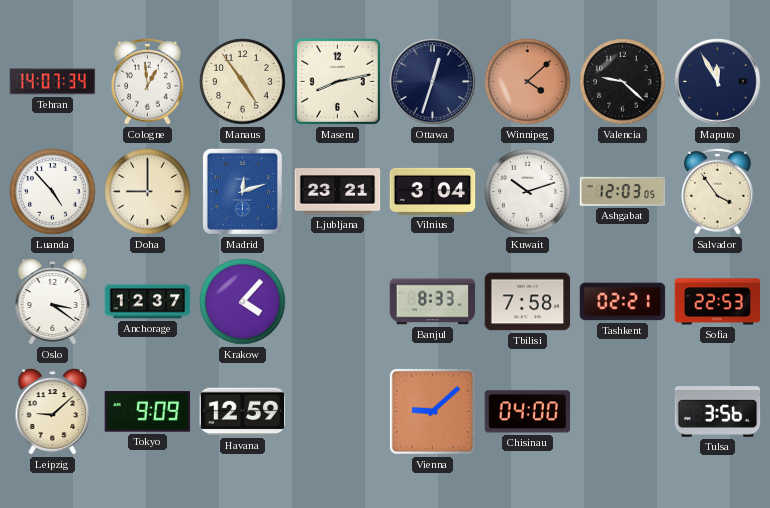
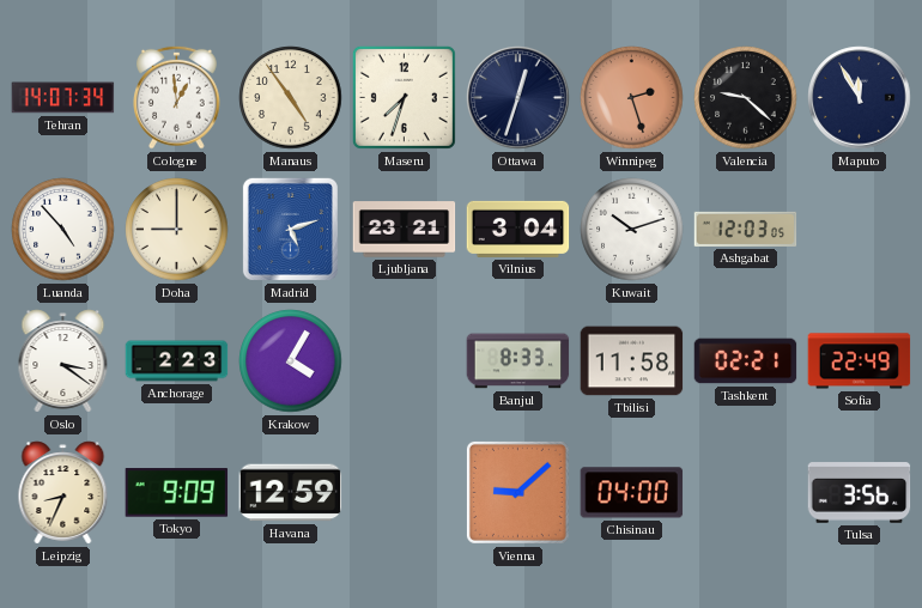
Maseru: 8:13 -> 7:33
Winnipeg: 4:08 -> 2:27
Madrid: 12:12 -> 5:12
Salvador: 3:54 -> none
Anchorage: 12:37 -> 2:23
Krakow: 4:07 -> 4:05
Tbilisi: 7:58 -> 11:58
Sofia: 22:53 -> 22:49
Leipzig: 9:08 -> 8:34
